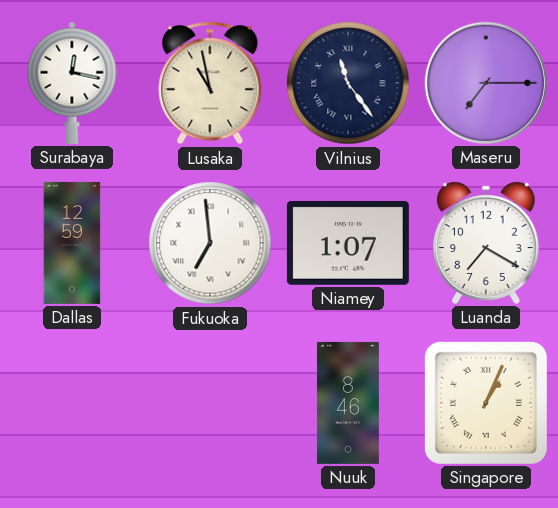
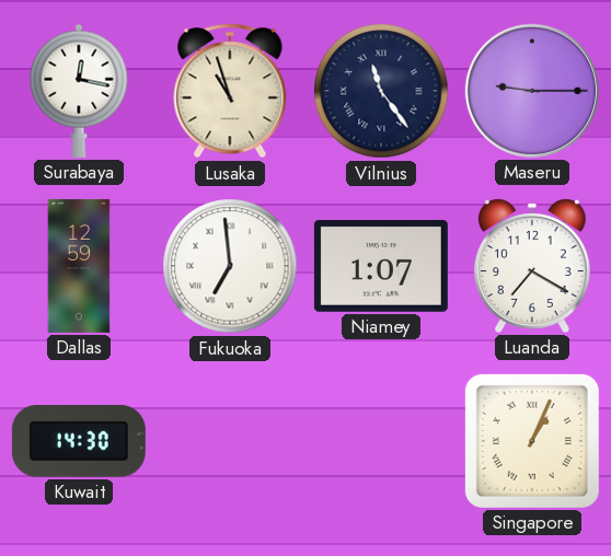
Lusaka: 10:58 -> 10:57
Maseru: 7:15 -> 9:15
Kuwait: none -> 14:30
Nuuk: 8:46 -> none
